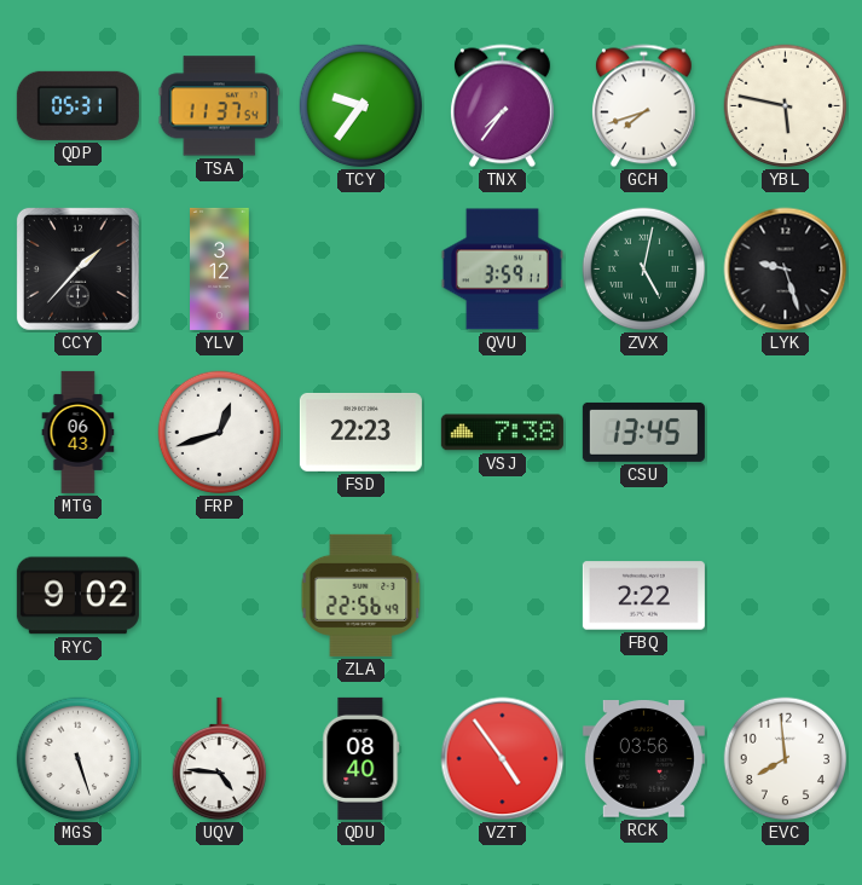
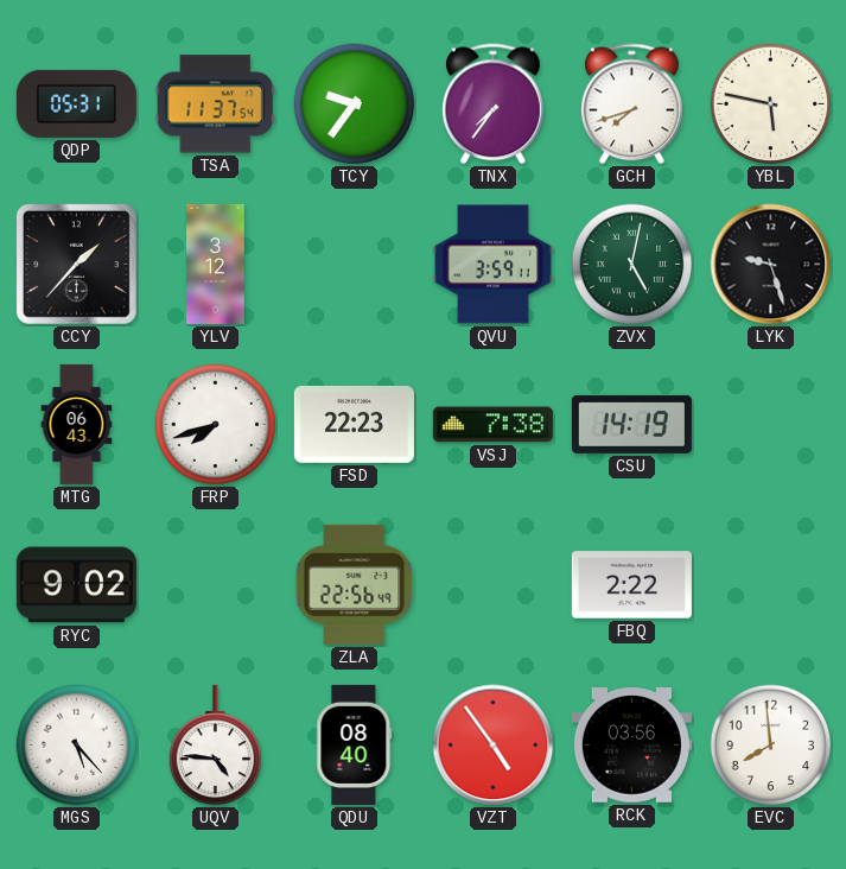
FRP: 12:42 -> 7:42
CSU: 13:45 -> 14:19
MGS: 5:27 -> 5:23
